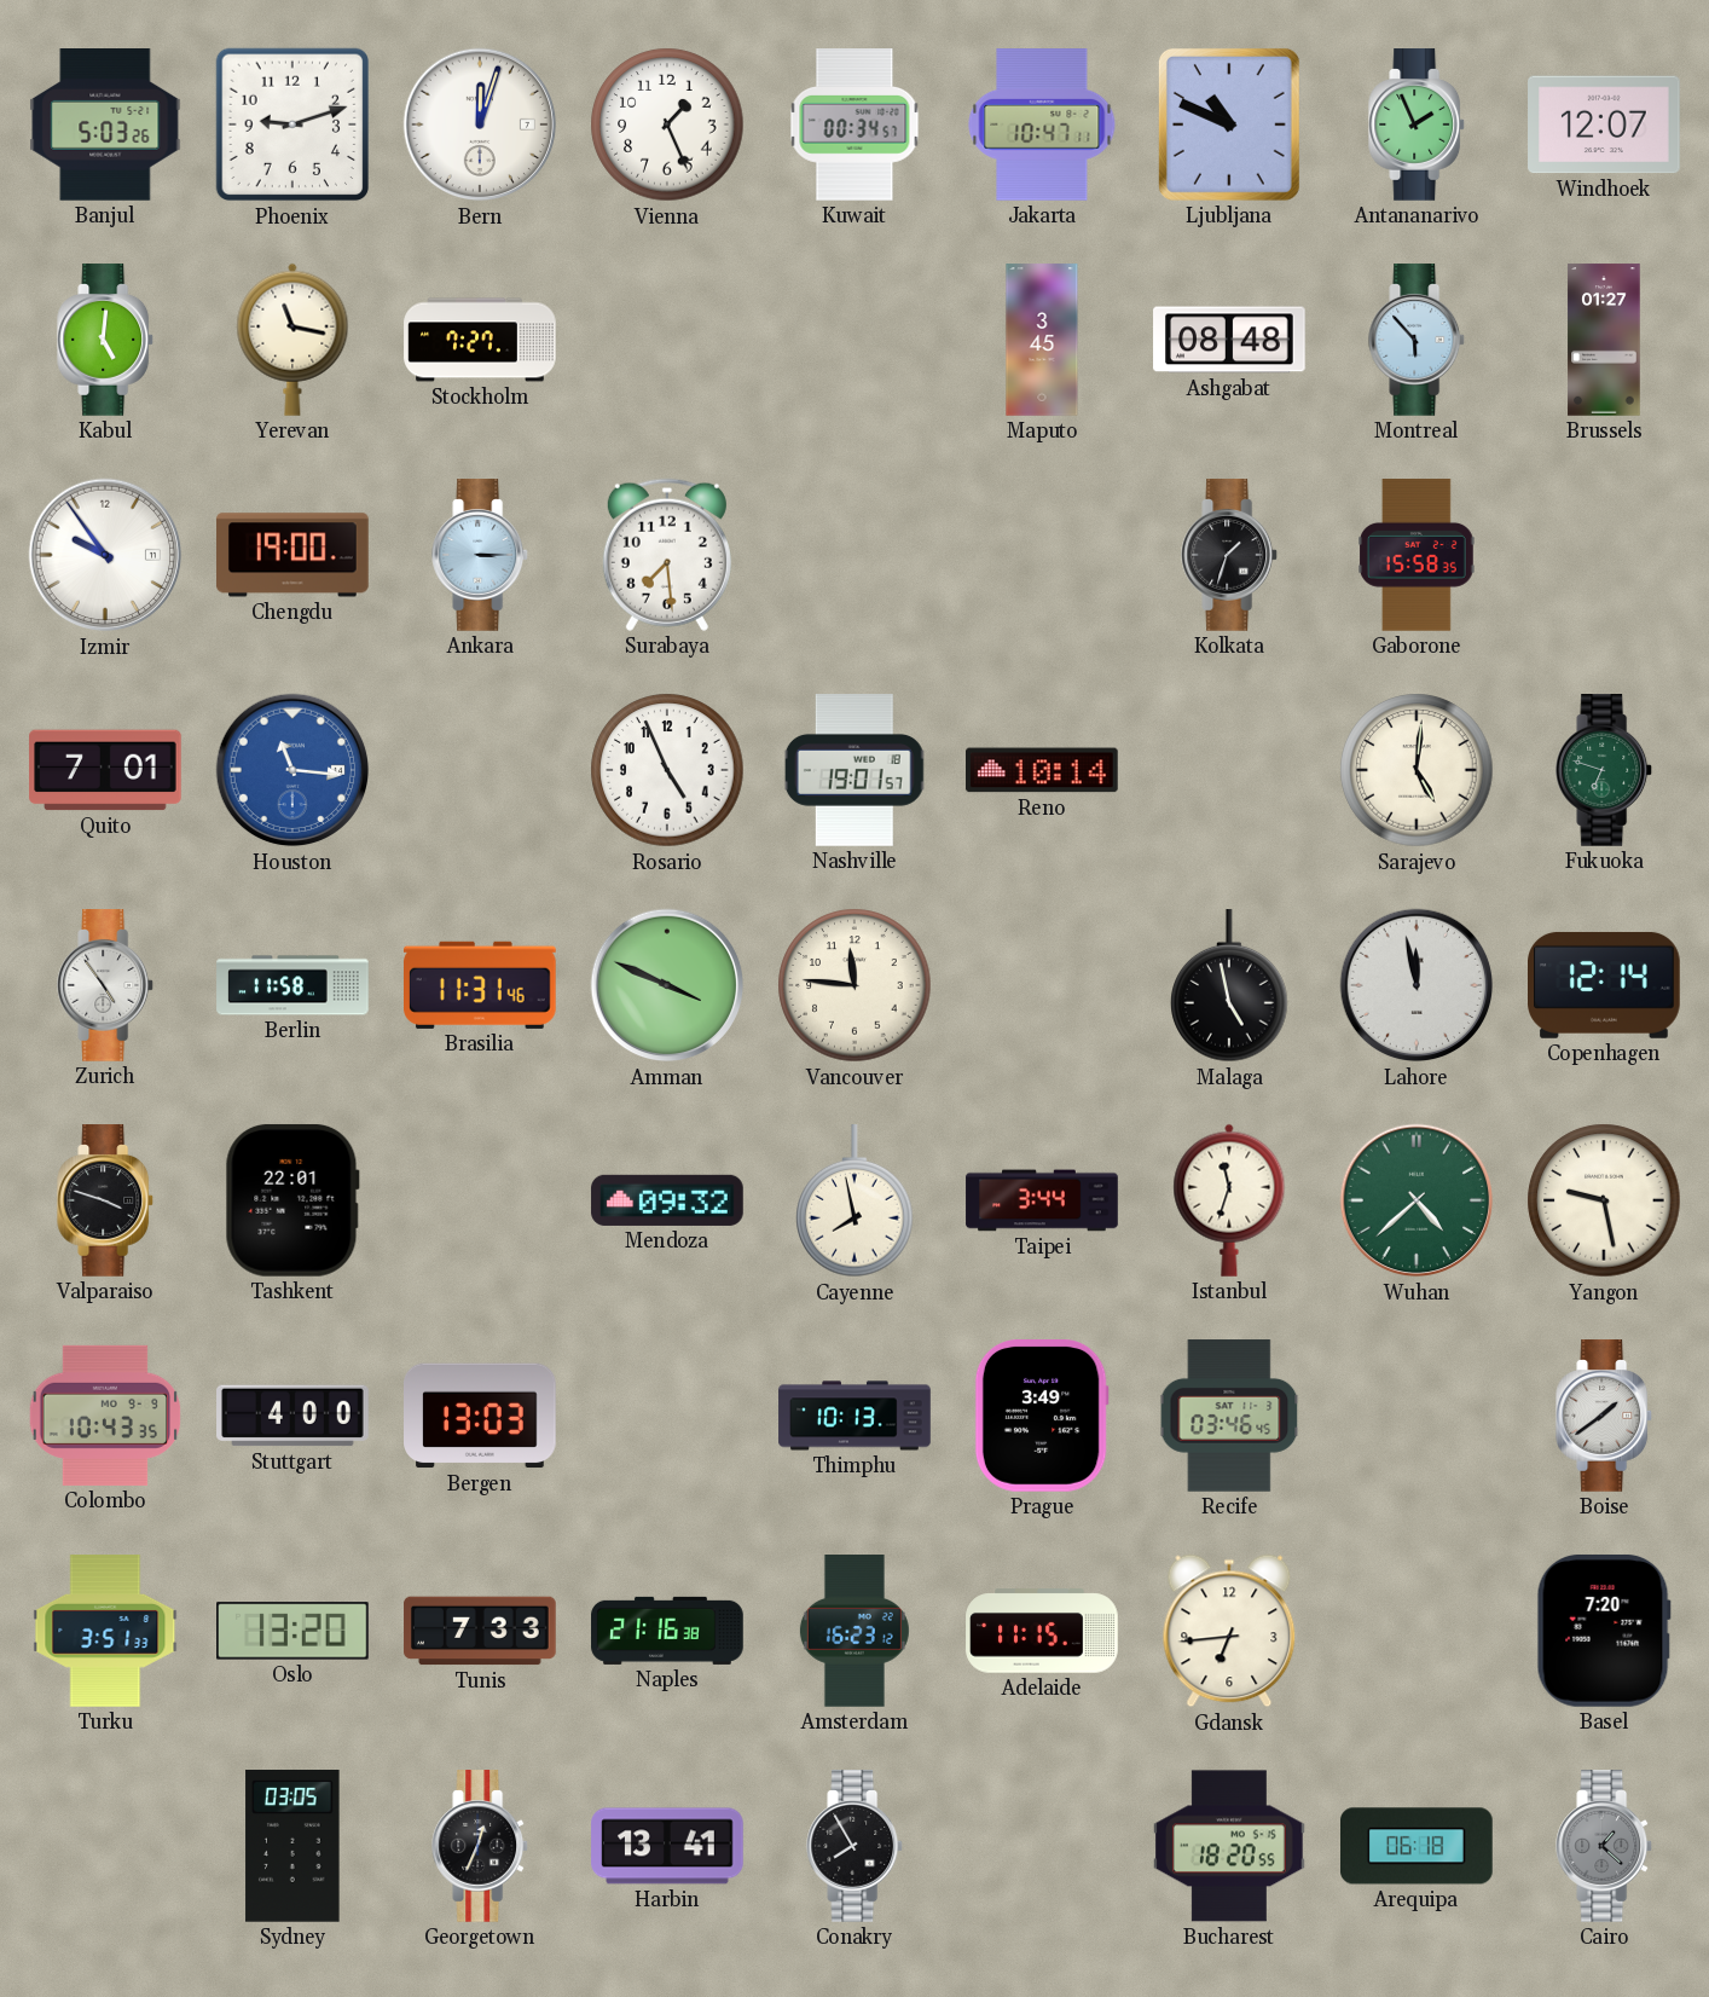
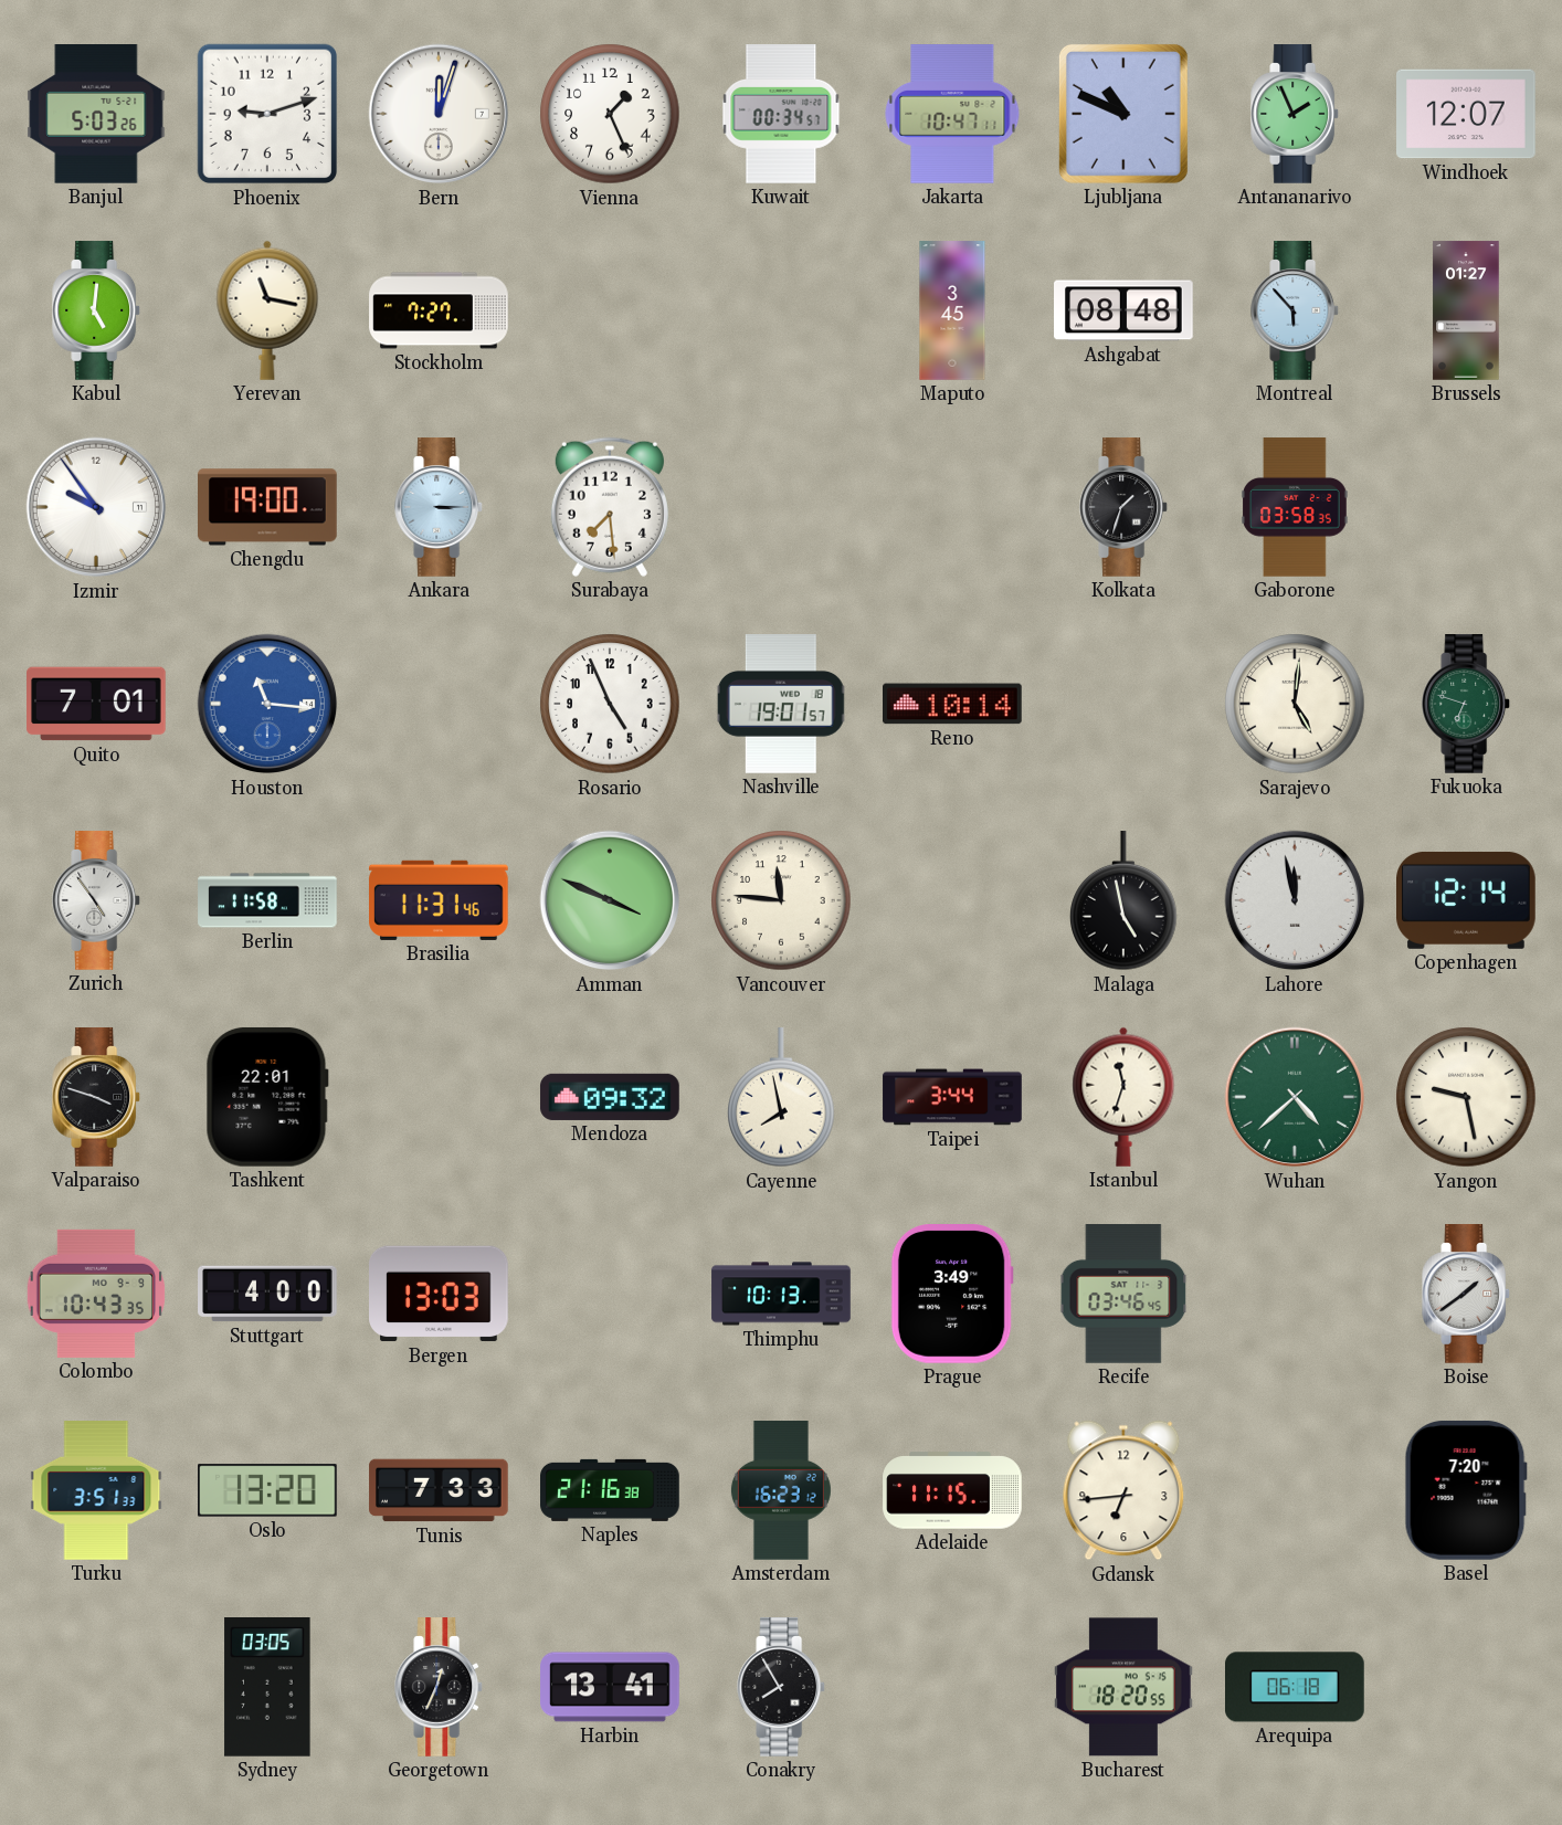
Gaborone: 15:58 -> 03:58
Cairo: 1:22 -> none
